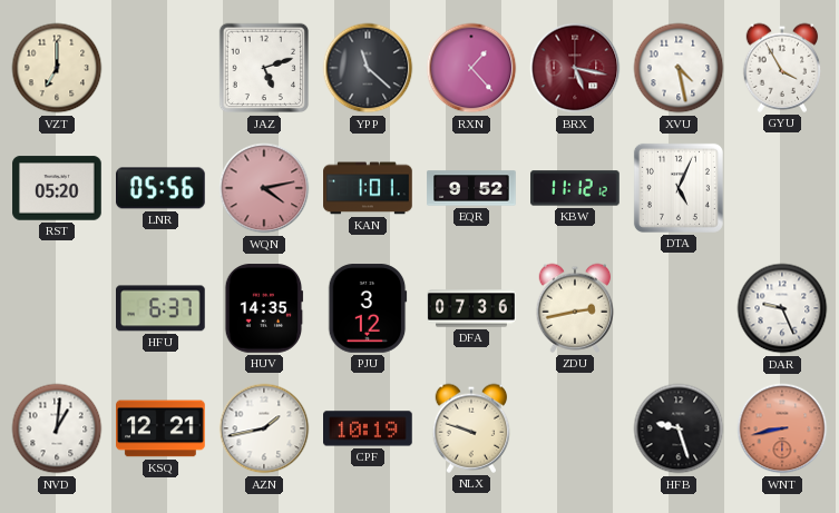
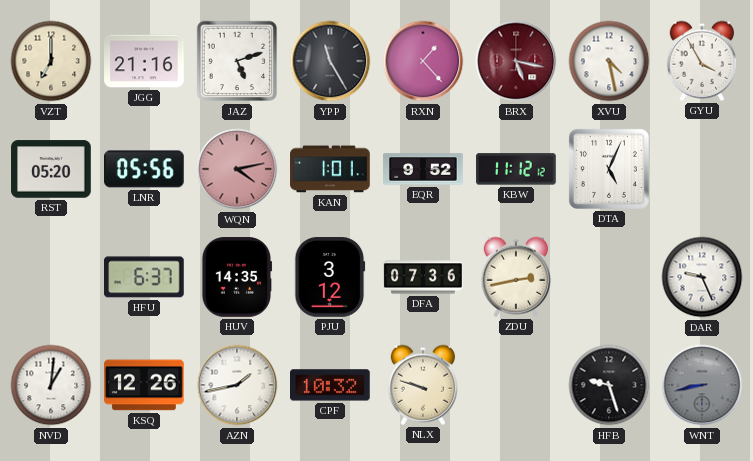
JGG: none -> 21:16
YPP: 11:22 -> 11:25
KSQ: 12:21 -> 12:26
CPF: 10:19 -> 10:32
WNT dial: salmon -> grey
